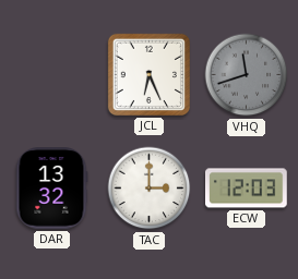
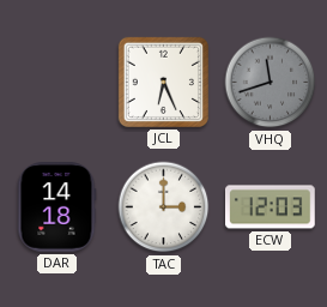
DAR: 13:32 -> 14:18
